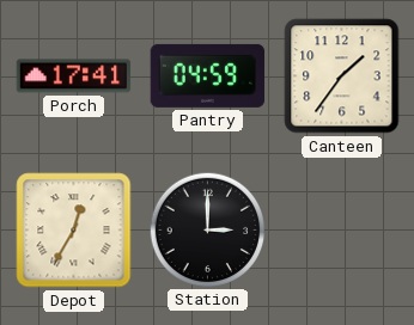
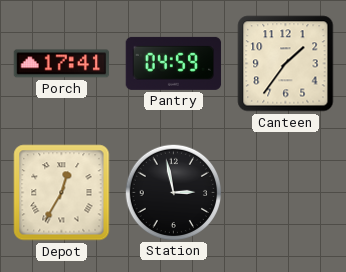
Station: 3:00 -> 2:58
